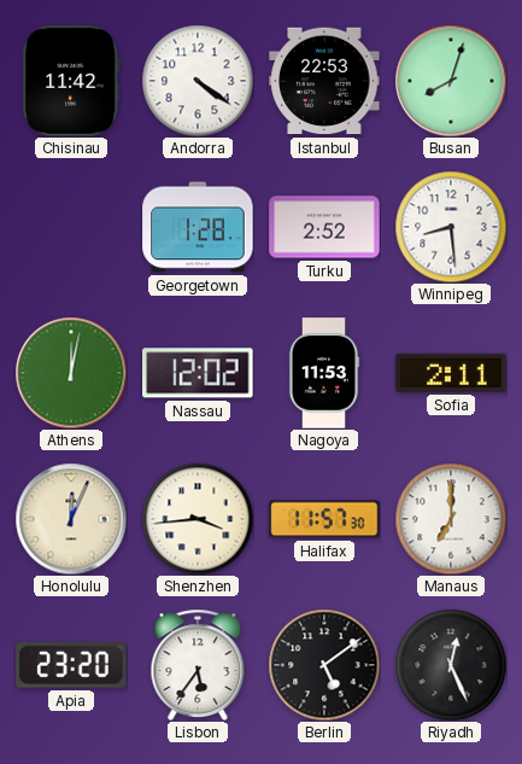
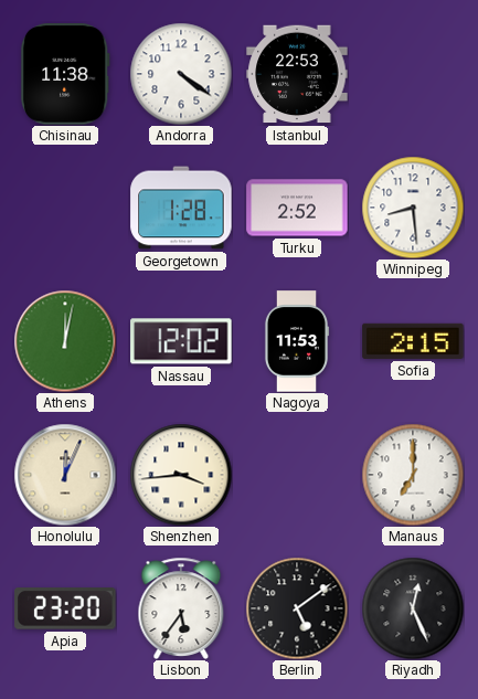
Chisinau: 11:42 -> 11:38
Busan: 8:03 -> none
Sofia: 2:11 -> 2:15
Halifax: 11:57 -> none
